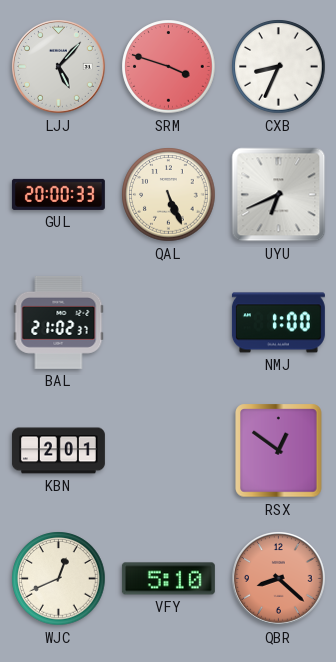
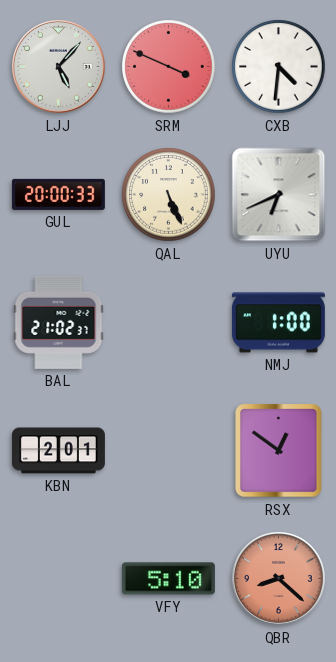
SRM: 3:48 -> 3:49
CXB: 8:34 -> 4:31
WJC: 12:41 -> none
